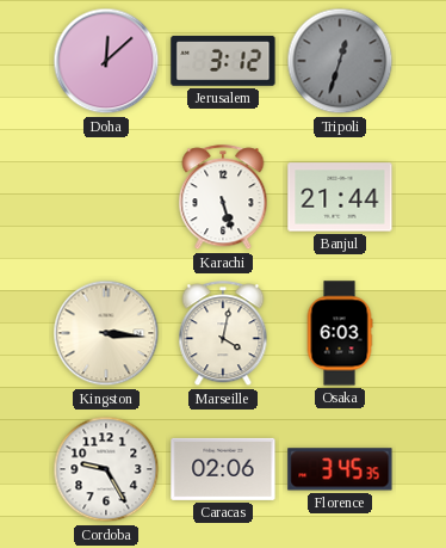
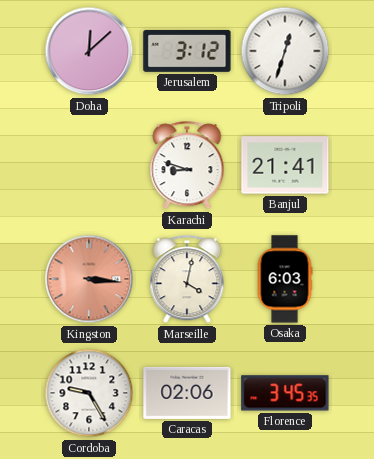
Tripoli dial: grey -> white
Karachi: 5:27 -> 8:48
Banjul: 21:44 -> 21:41
Kingston dial: cream -> salmon
